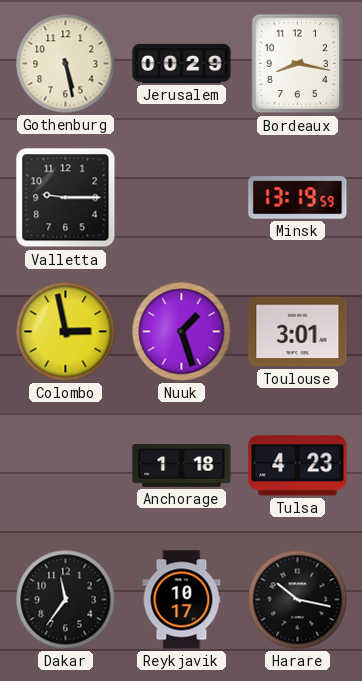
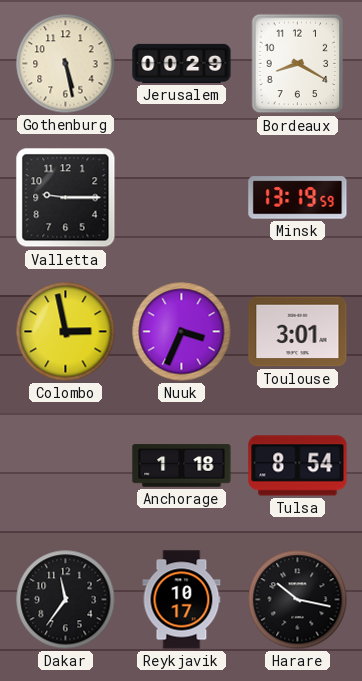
Bordeaux: 8:17 -> 8:20
Nuuk: 1:27 -> 3:34
Tulsa: 4:23 -> 8:54
